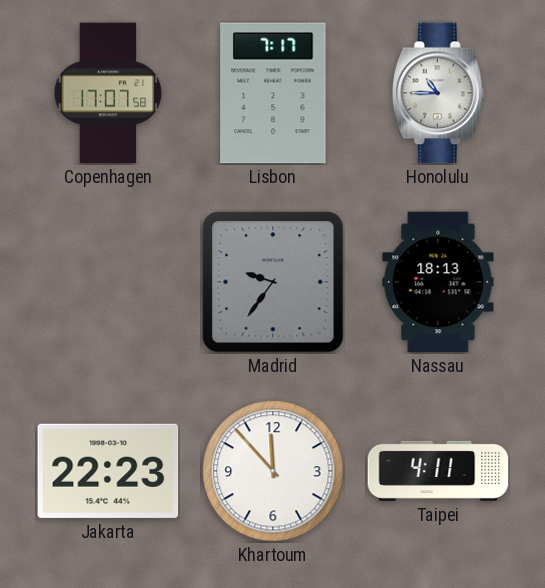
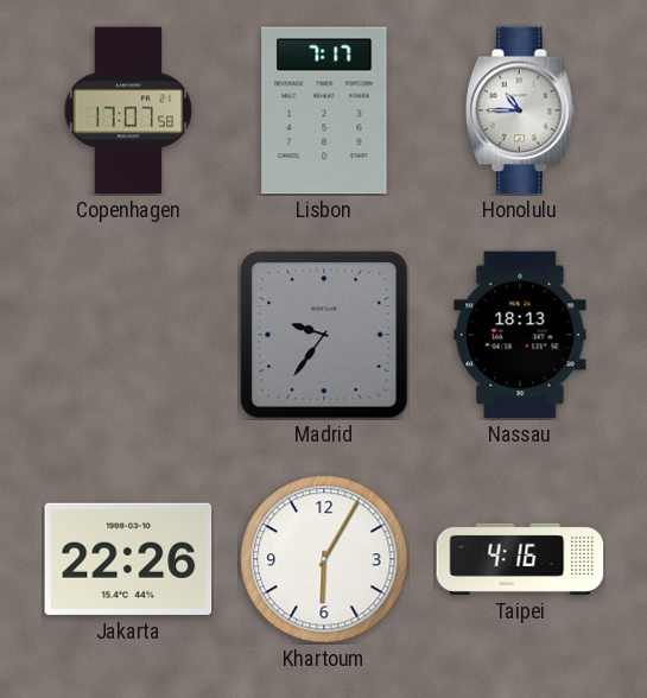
Jakarta: 22:23 -> 22:26
Khartoum: 11:53 -> 6:05
Taipei: 4:11 -> 4:16
